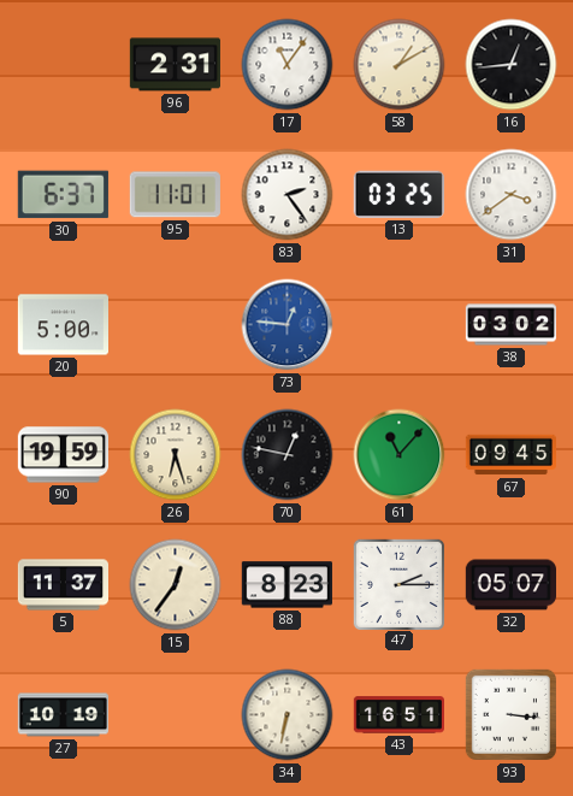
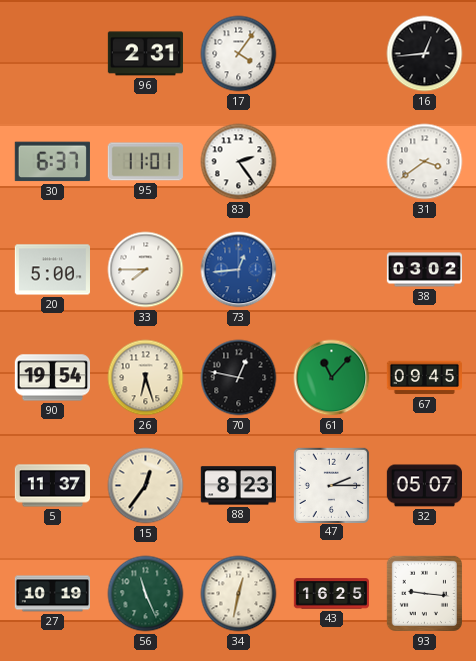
17: 11:06 -> 4:06
58: 1:10 -> none
13: 03:25 -> none
33: none -> 7:45
73: 12:46 -> 12:44
90: 19:59 -> 19:54
56: none -> 11:26
34: 6:32 -> 12:32
43: 16:51 -> 16:25
93: 3:16 -> 9:16
